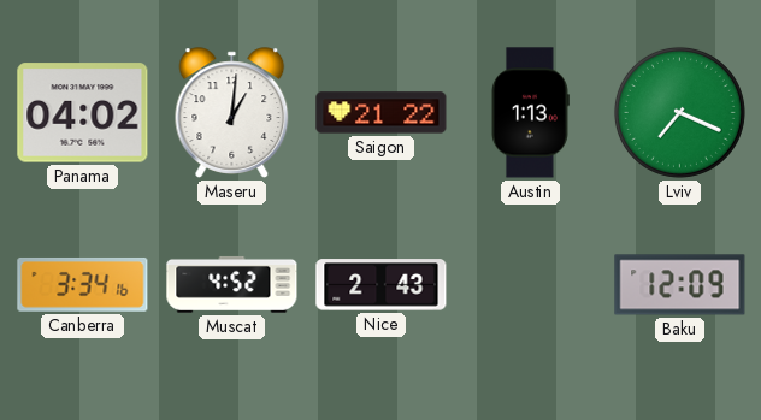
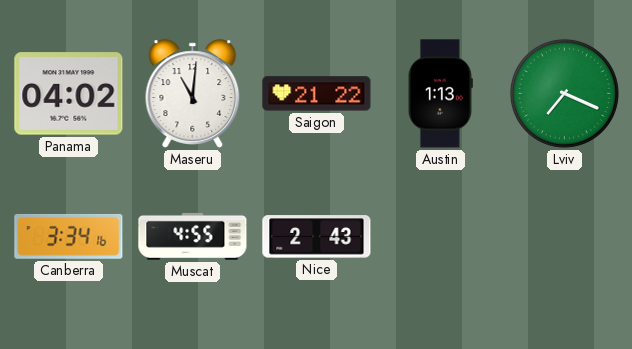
Maseru: 1:01 -> 11:01
Muscat: 4:52 -> 4:55
Baku: 12:09 -> none
